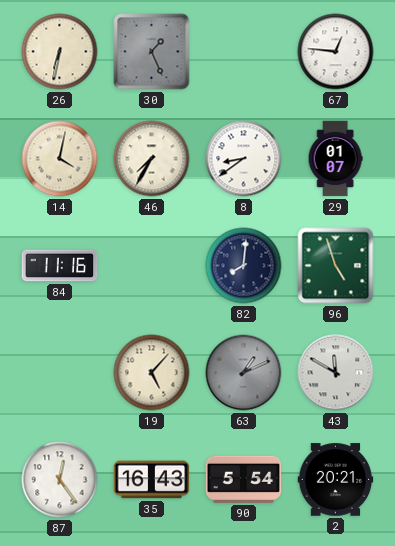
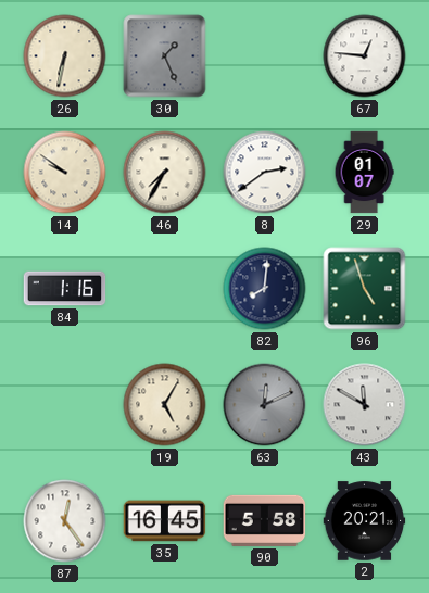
14: 4:02 -> 9:51
8: 8:39 -> 2:39
84: 11:16 -> 1:16
19: 5:07 -> 5:05
63: 1:11 -> 12:11
35: 16:43 -> 16:45
90: 5:54 -> 5:58
